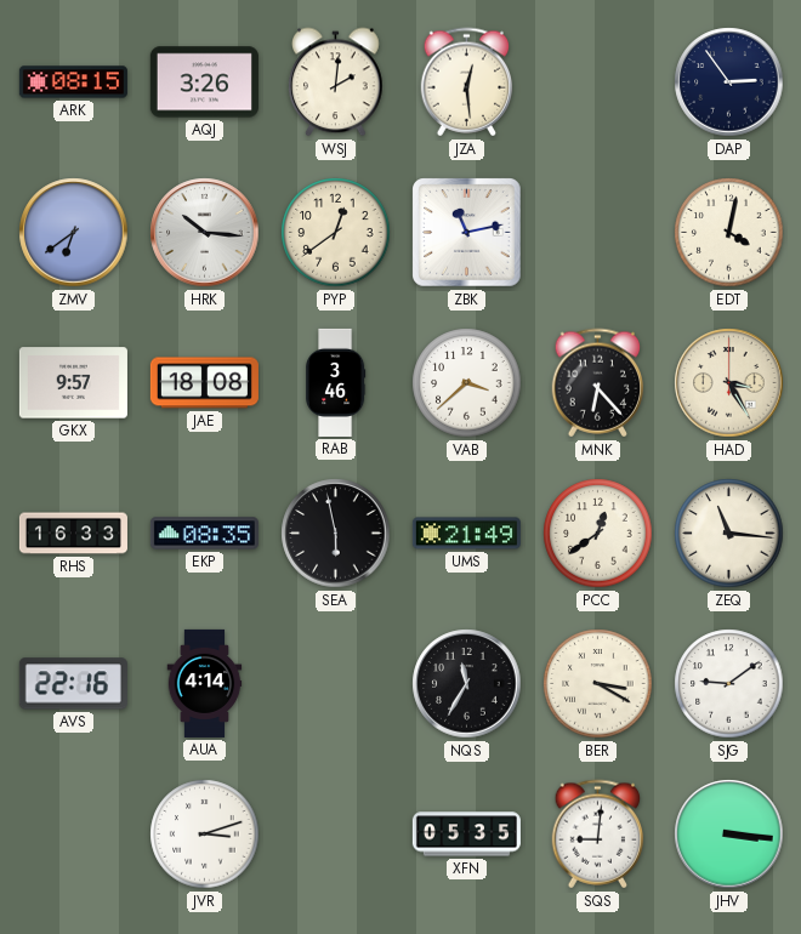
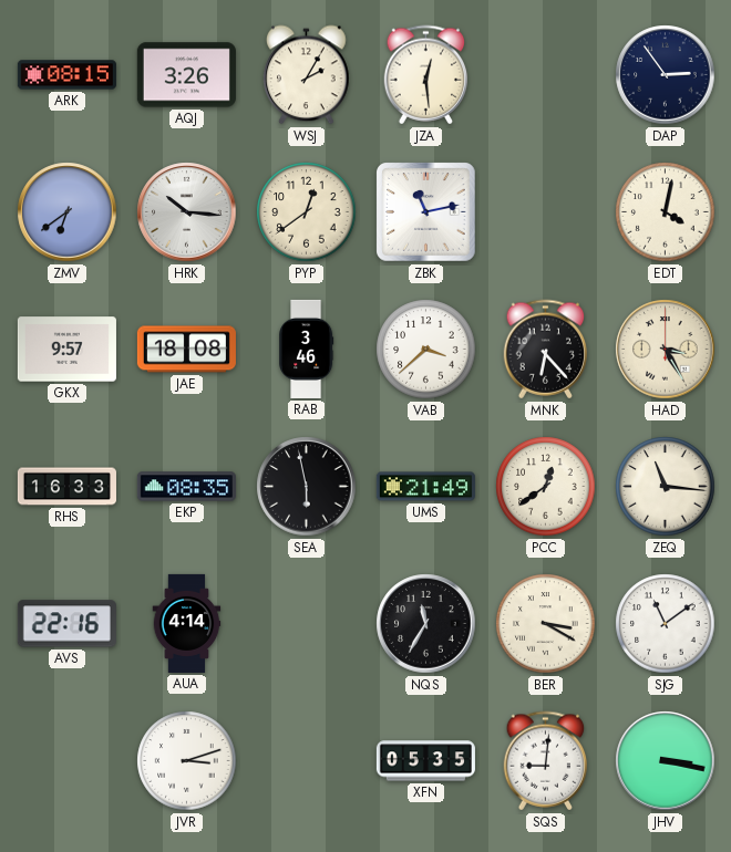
WSJ: 2:01 -> 2:05
SJG: 9:09 -> 11:09
JHV: 3:16 -> 3:17
